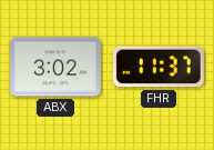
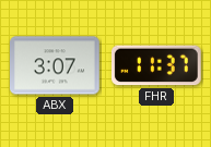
ABX: 3:02 -> 3:07
